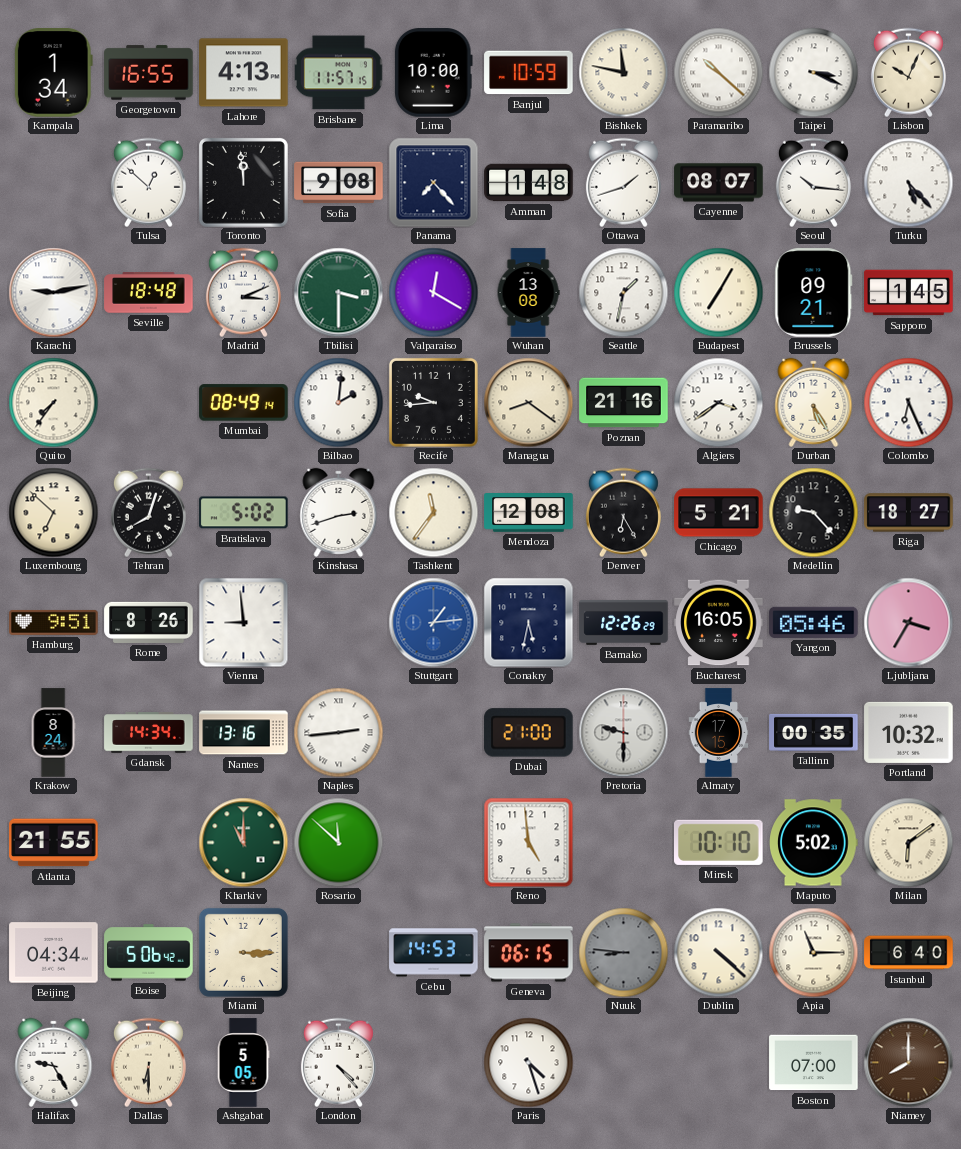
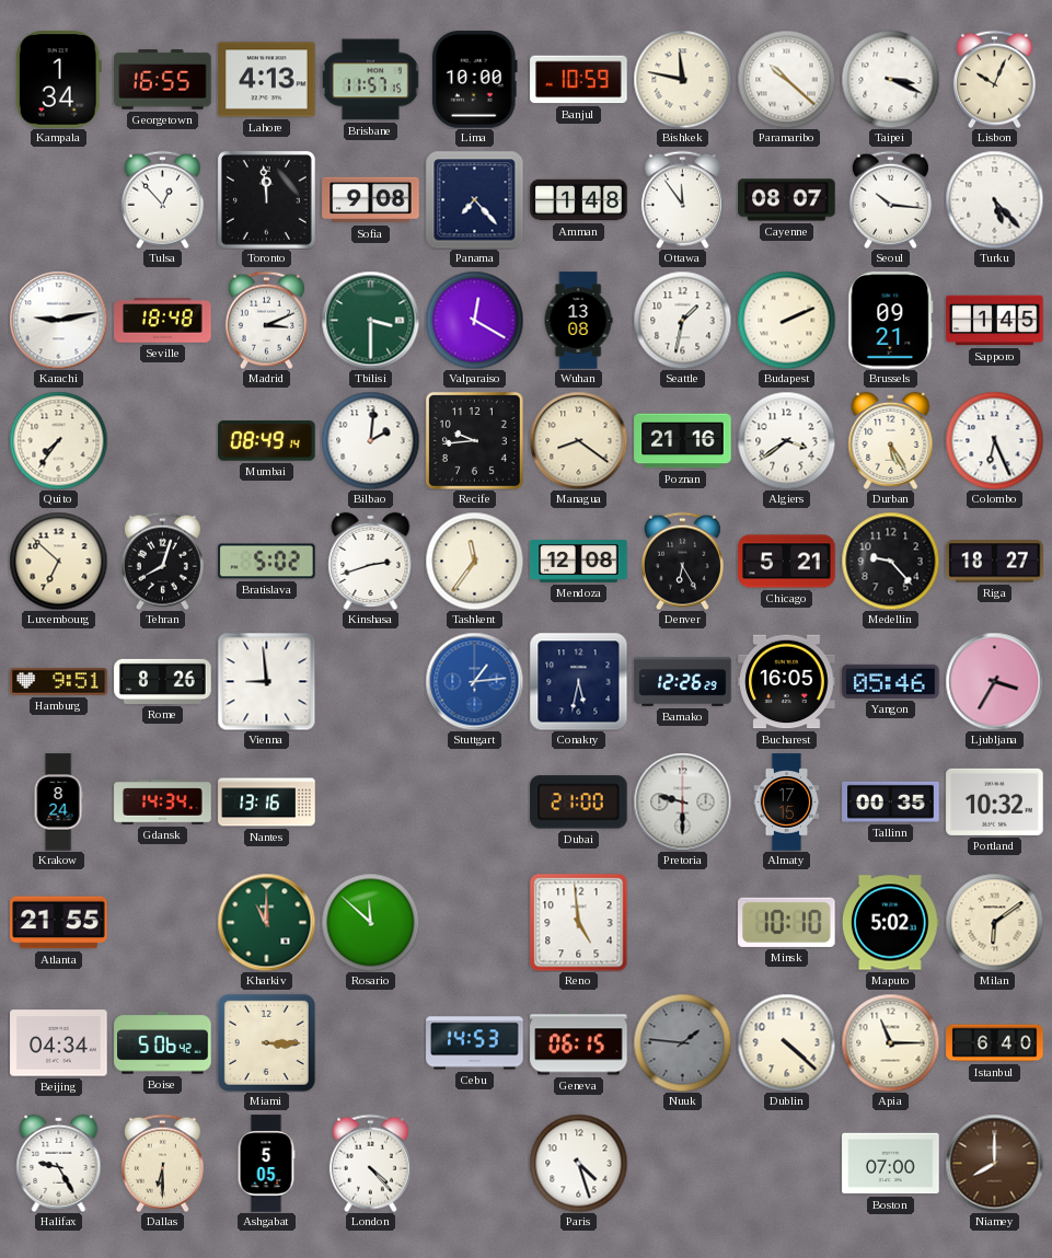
Tulsa: 12:52 -> 12:53
Ottawa: 1:42 -> 11:54
Budapest: 7:05 -> 2:11
Naples: 2:44 -> none
Nuuk: 8:46 -> 1:46
